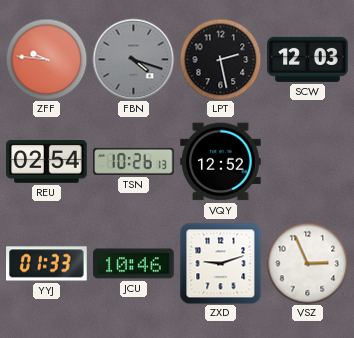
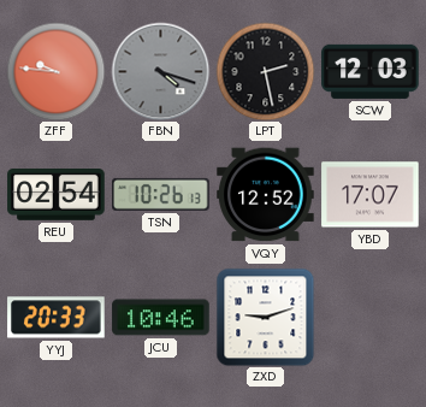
YBD: none -> 17:07
YYJ: 01:33 -> 20:33
VSZ: 2:56 -> none
